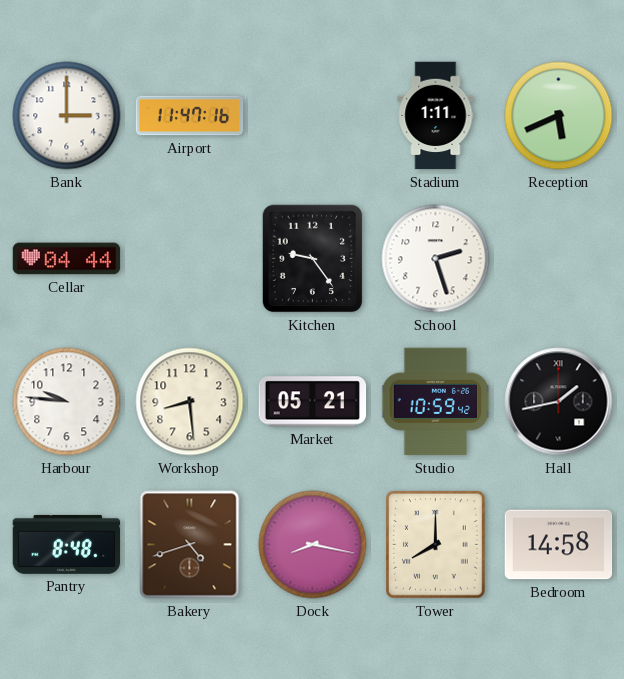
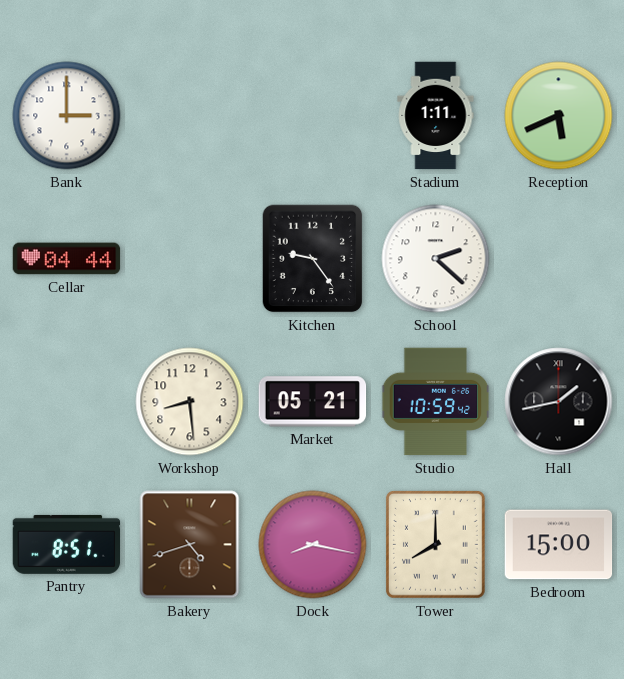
Airport: 11:47 -> none
School: 2:27 -> 2:22
Harbour: 9:46 -> none
Pantry: 8:48 -> 8:51
Bedroom: 14:58 -> 15:00
